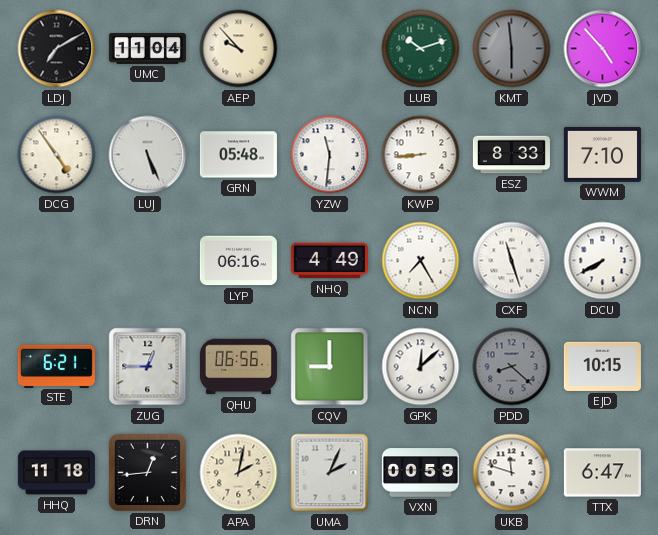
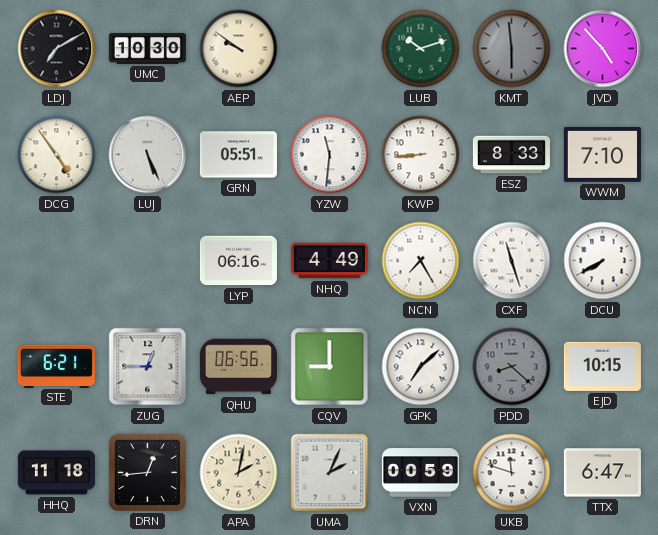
UMC: 11:04 -> 10:30
AEP: 9:53 -> 9:51
GRN: 05:48 -> 05:51
GPK: 12:08 -> 7:08
